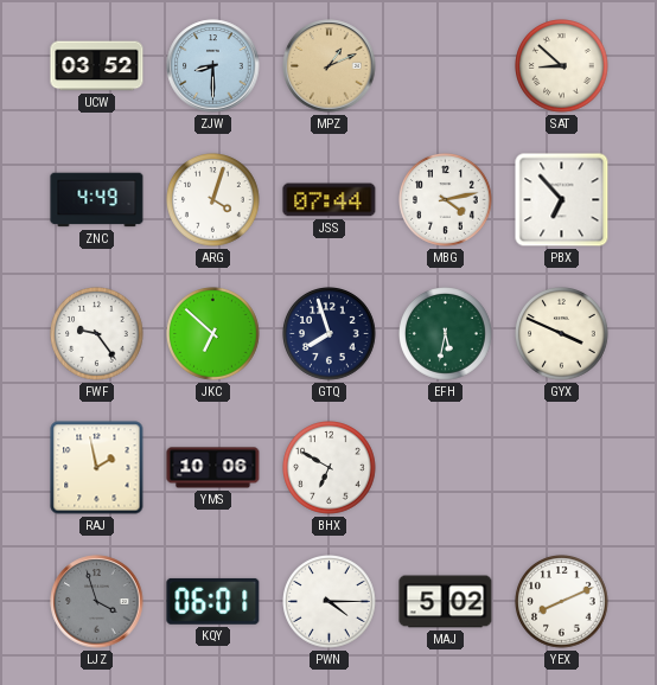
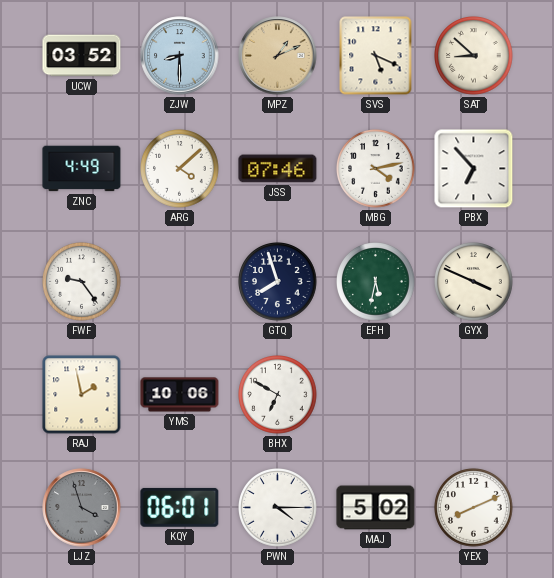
SVS: none -> 5:19
ARG: 4:03 -> 4:08
JSS: 07:44 -> 07:46
JKC: 6:52 -> none
